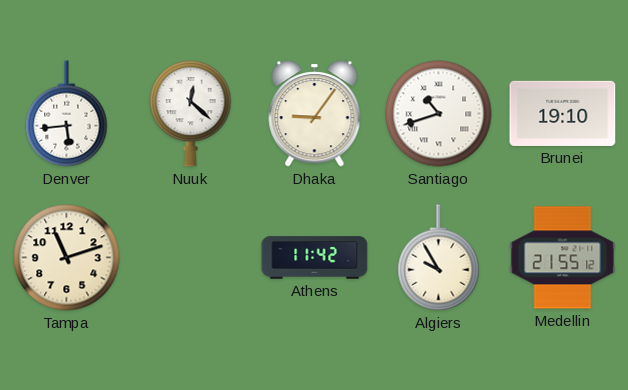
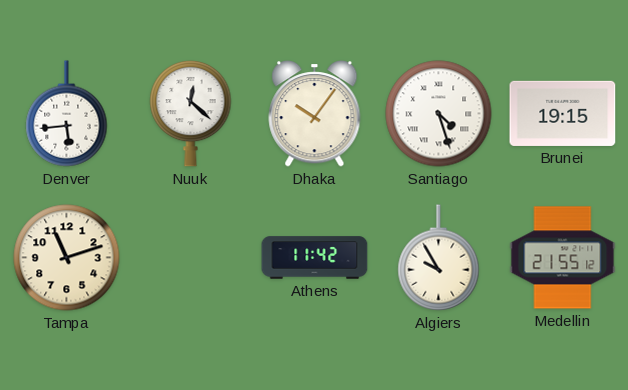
Dhaka: 9:06 -> 10:06
Santiago: 10:42 -> 4:27
Brunei: 19:10 -> 19:15
